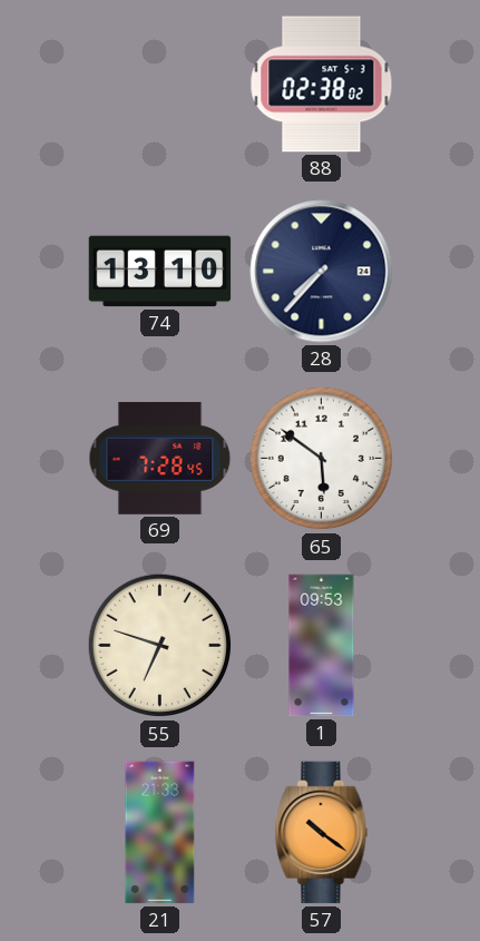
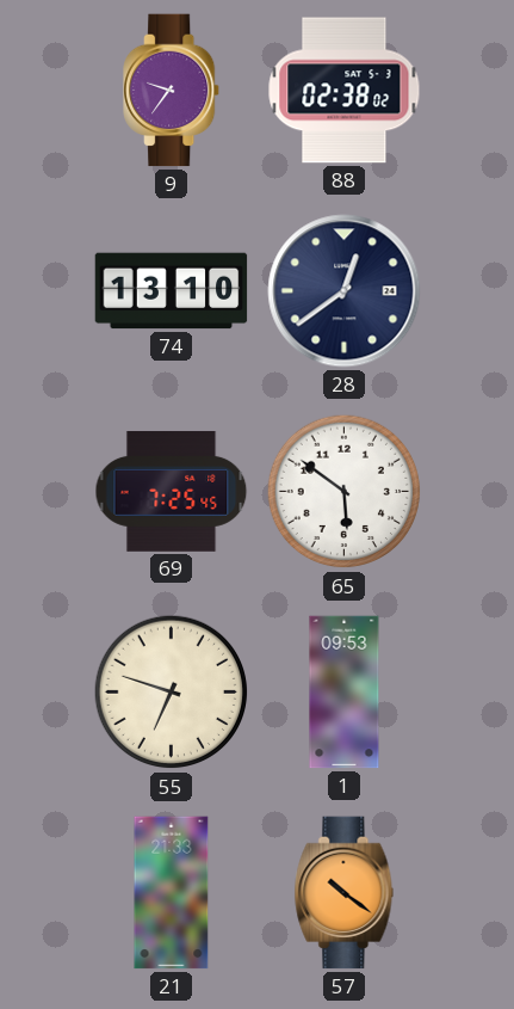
9: none -> 9:36
28: 7:37 -> 12:39
69: 7:28 -> 7:25
